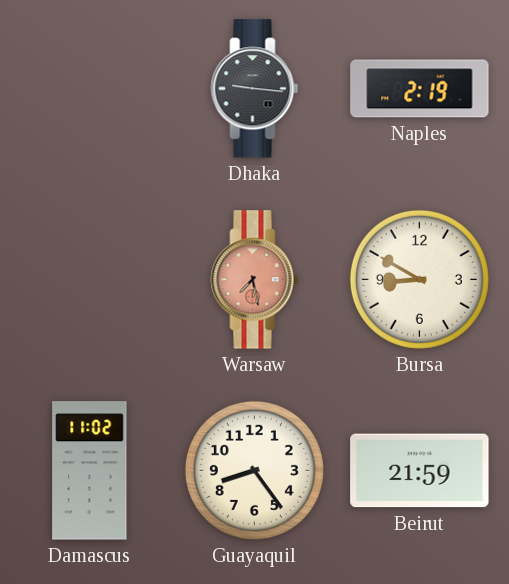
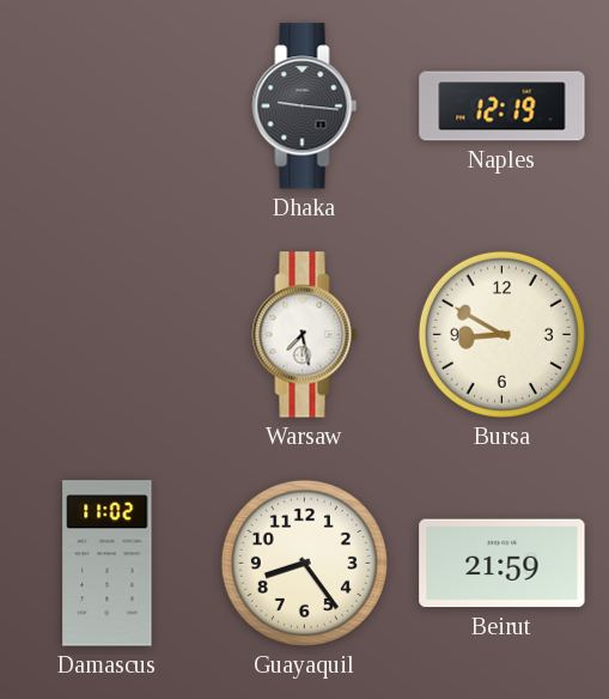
Naples: 2:19 -> 12:19
Warsaw dial: salmon -> white
